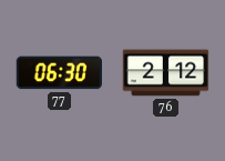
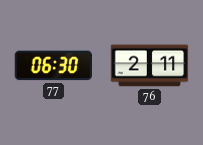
76: 2:12 -> 2:11
